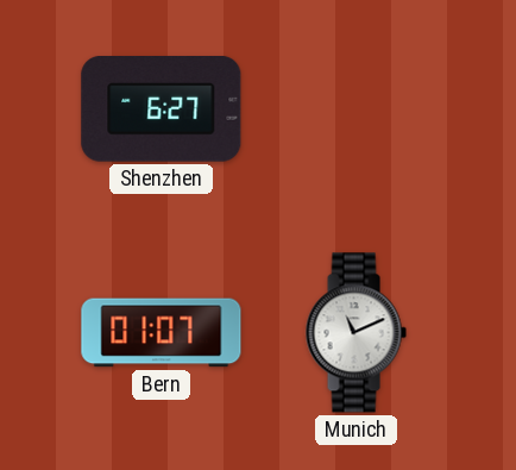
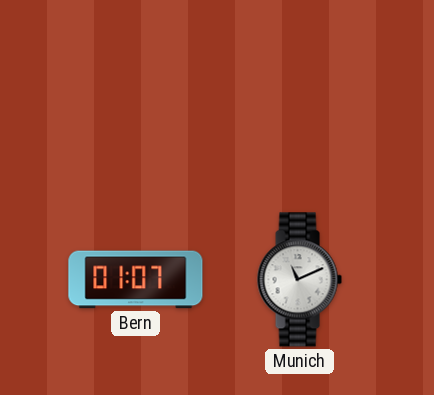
Shenzhen: 6:27 -> none
